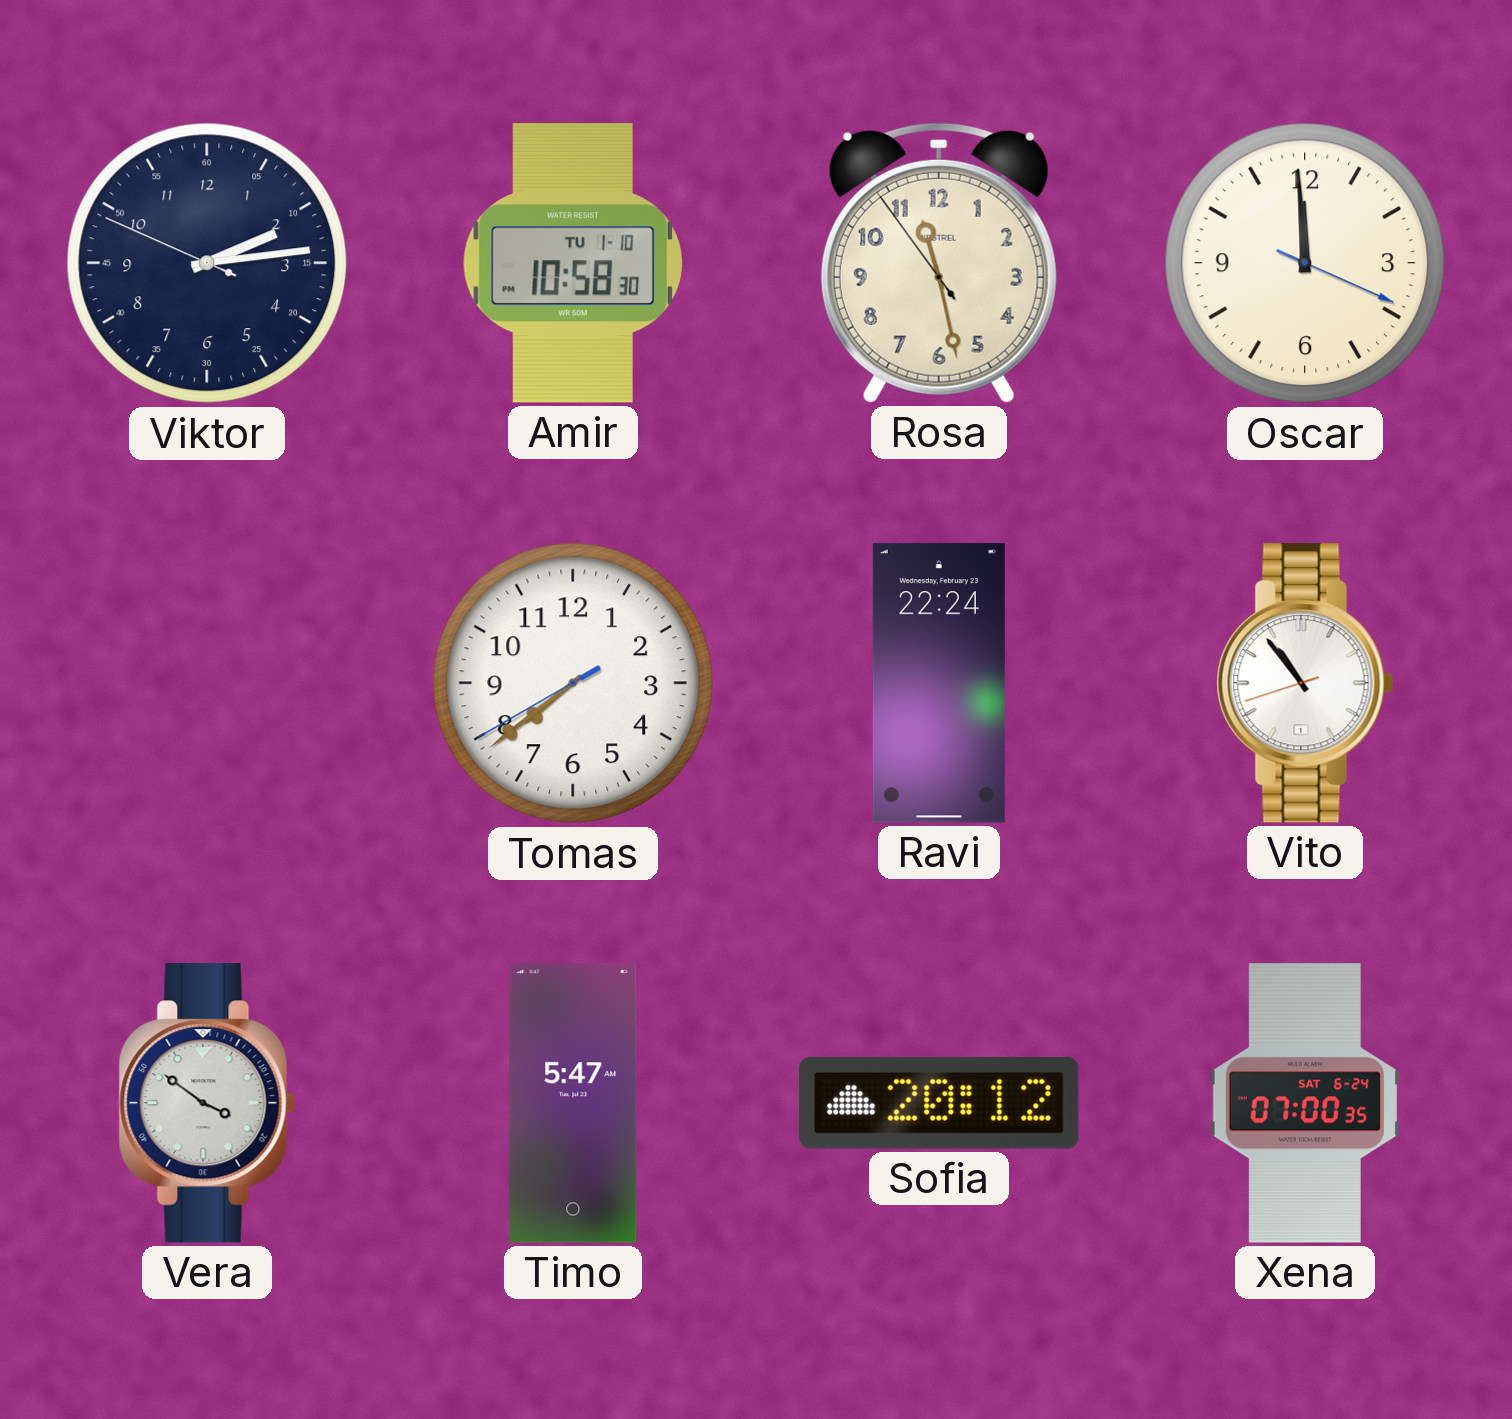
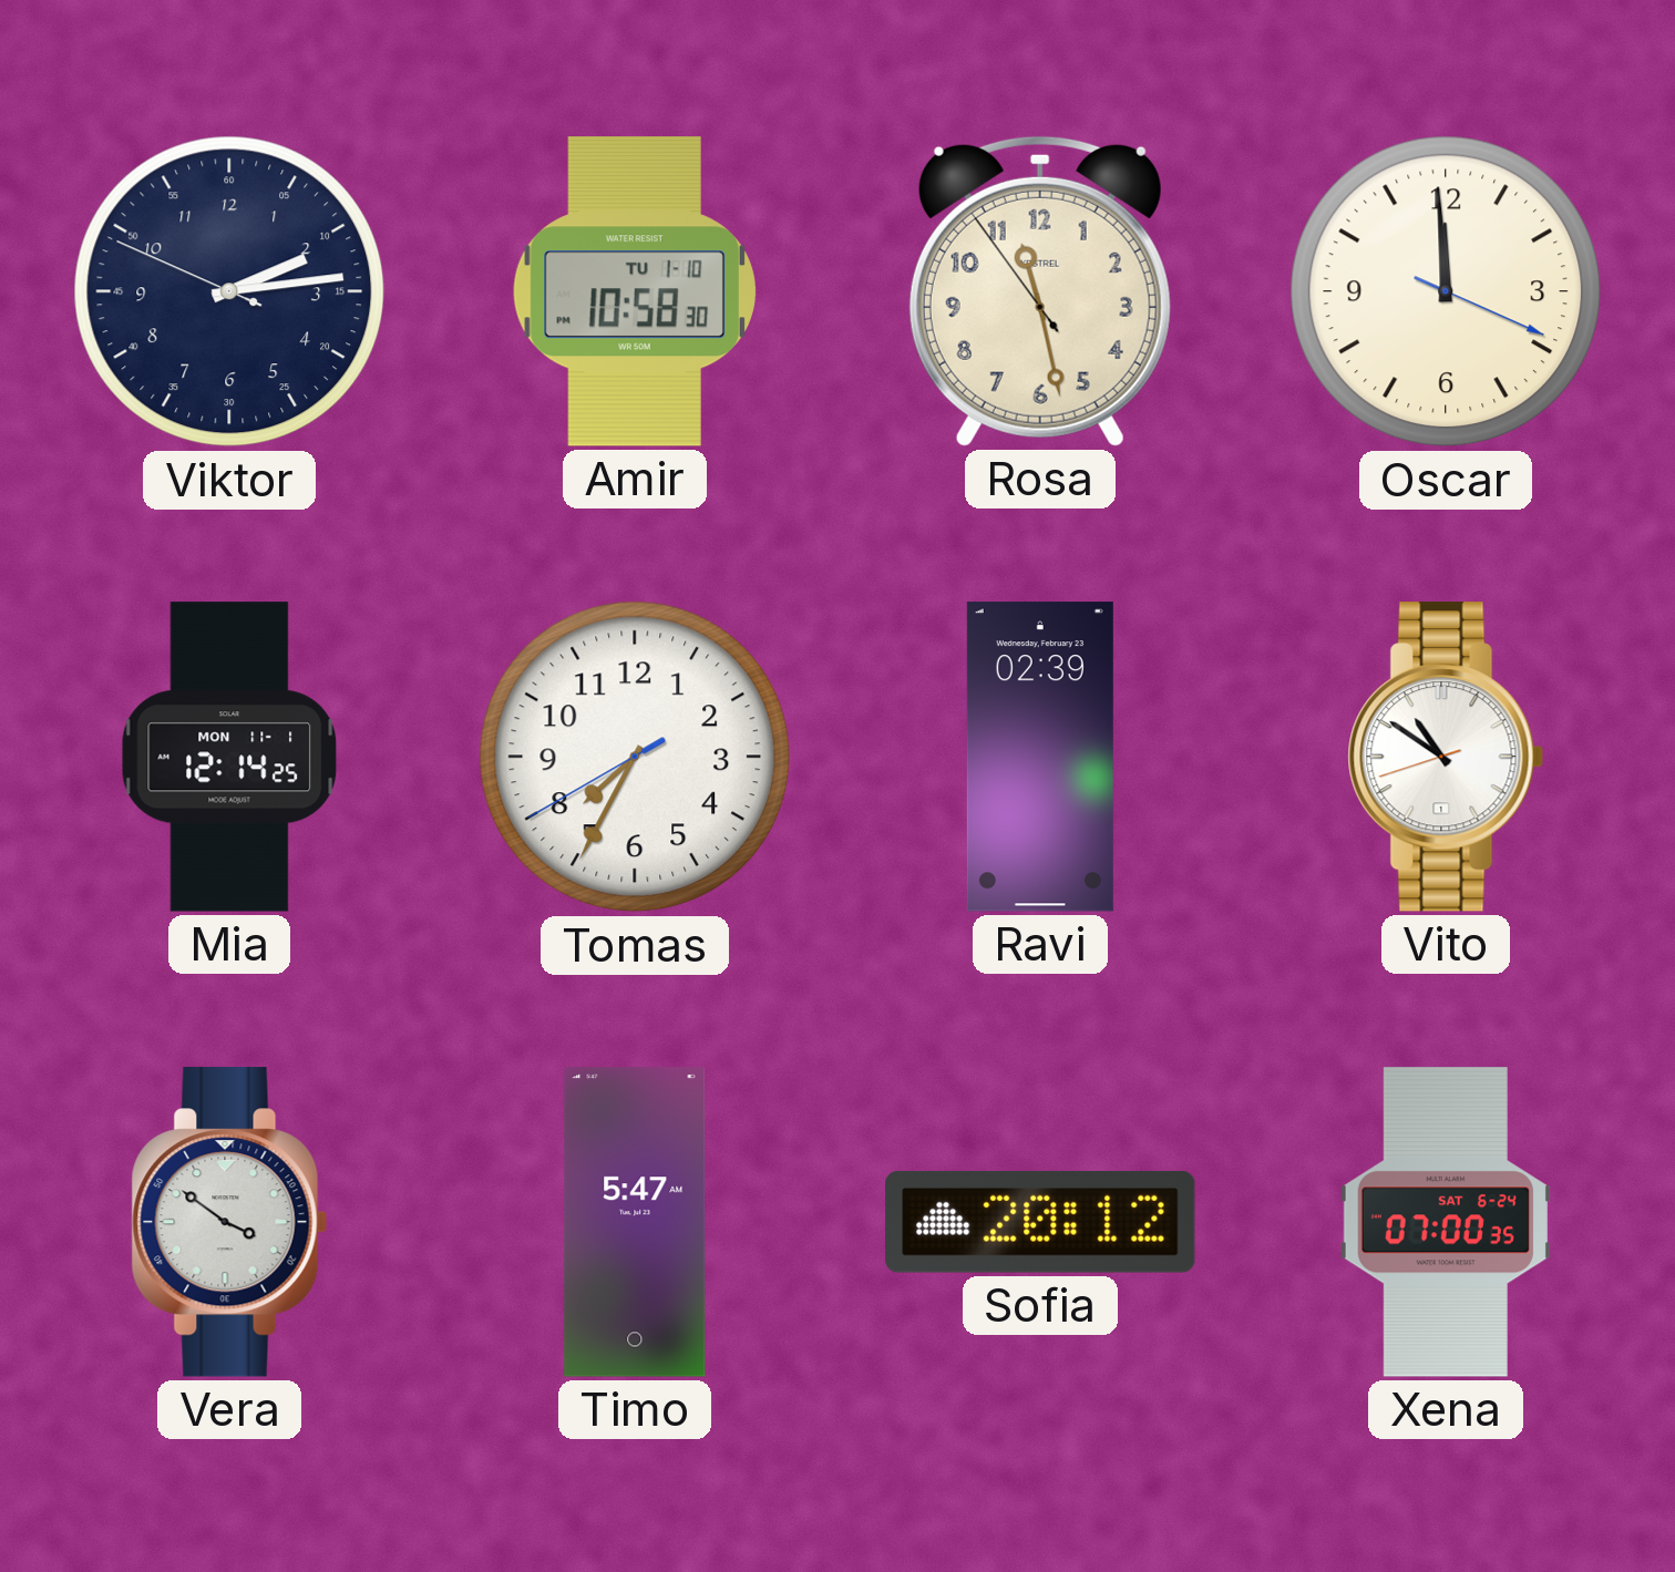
Mia: none -> 12:14
Tomas: 7:38 -> 7:34
Ravi: 22:24 -> 02:39
Vito: 10:53 -> 10:50
